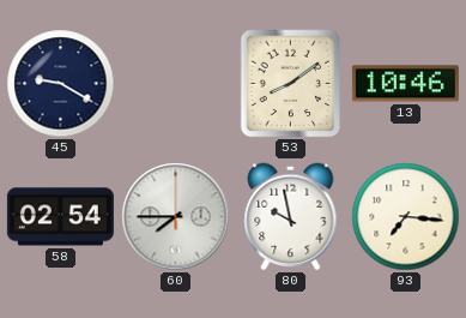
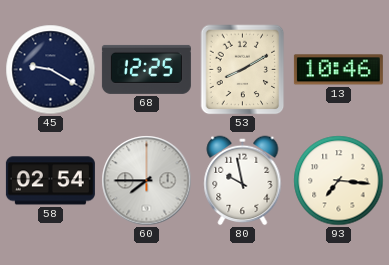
68: none -> 12:25
53: 8:09 -> 8:10
